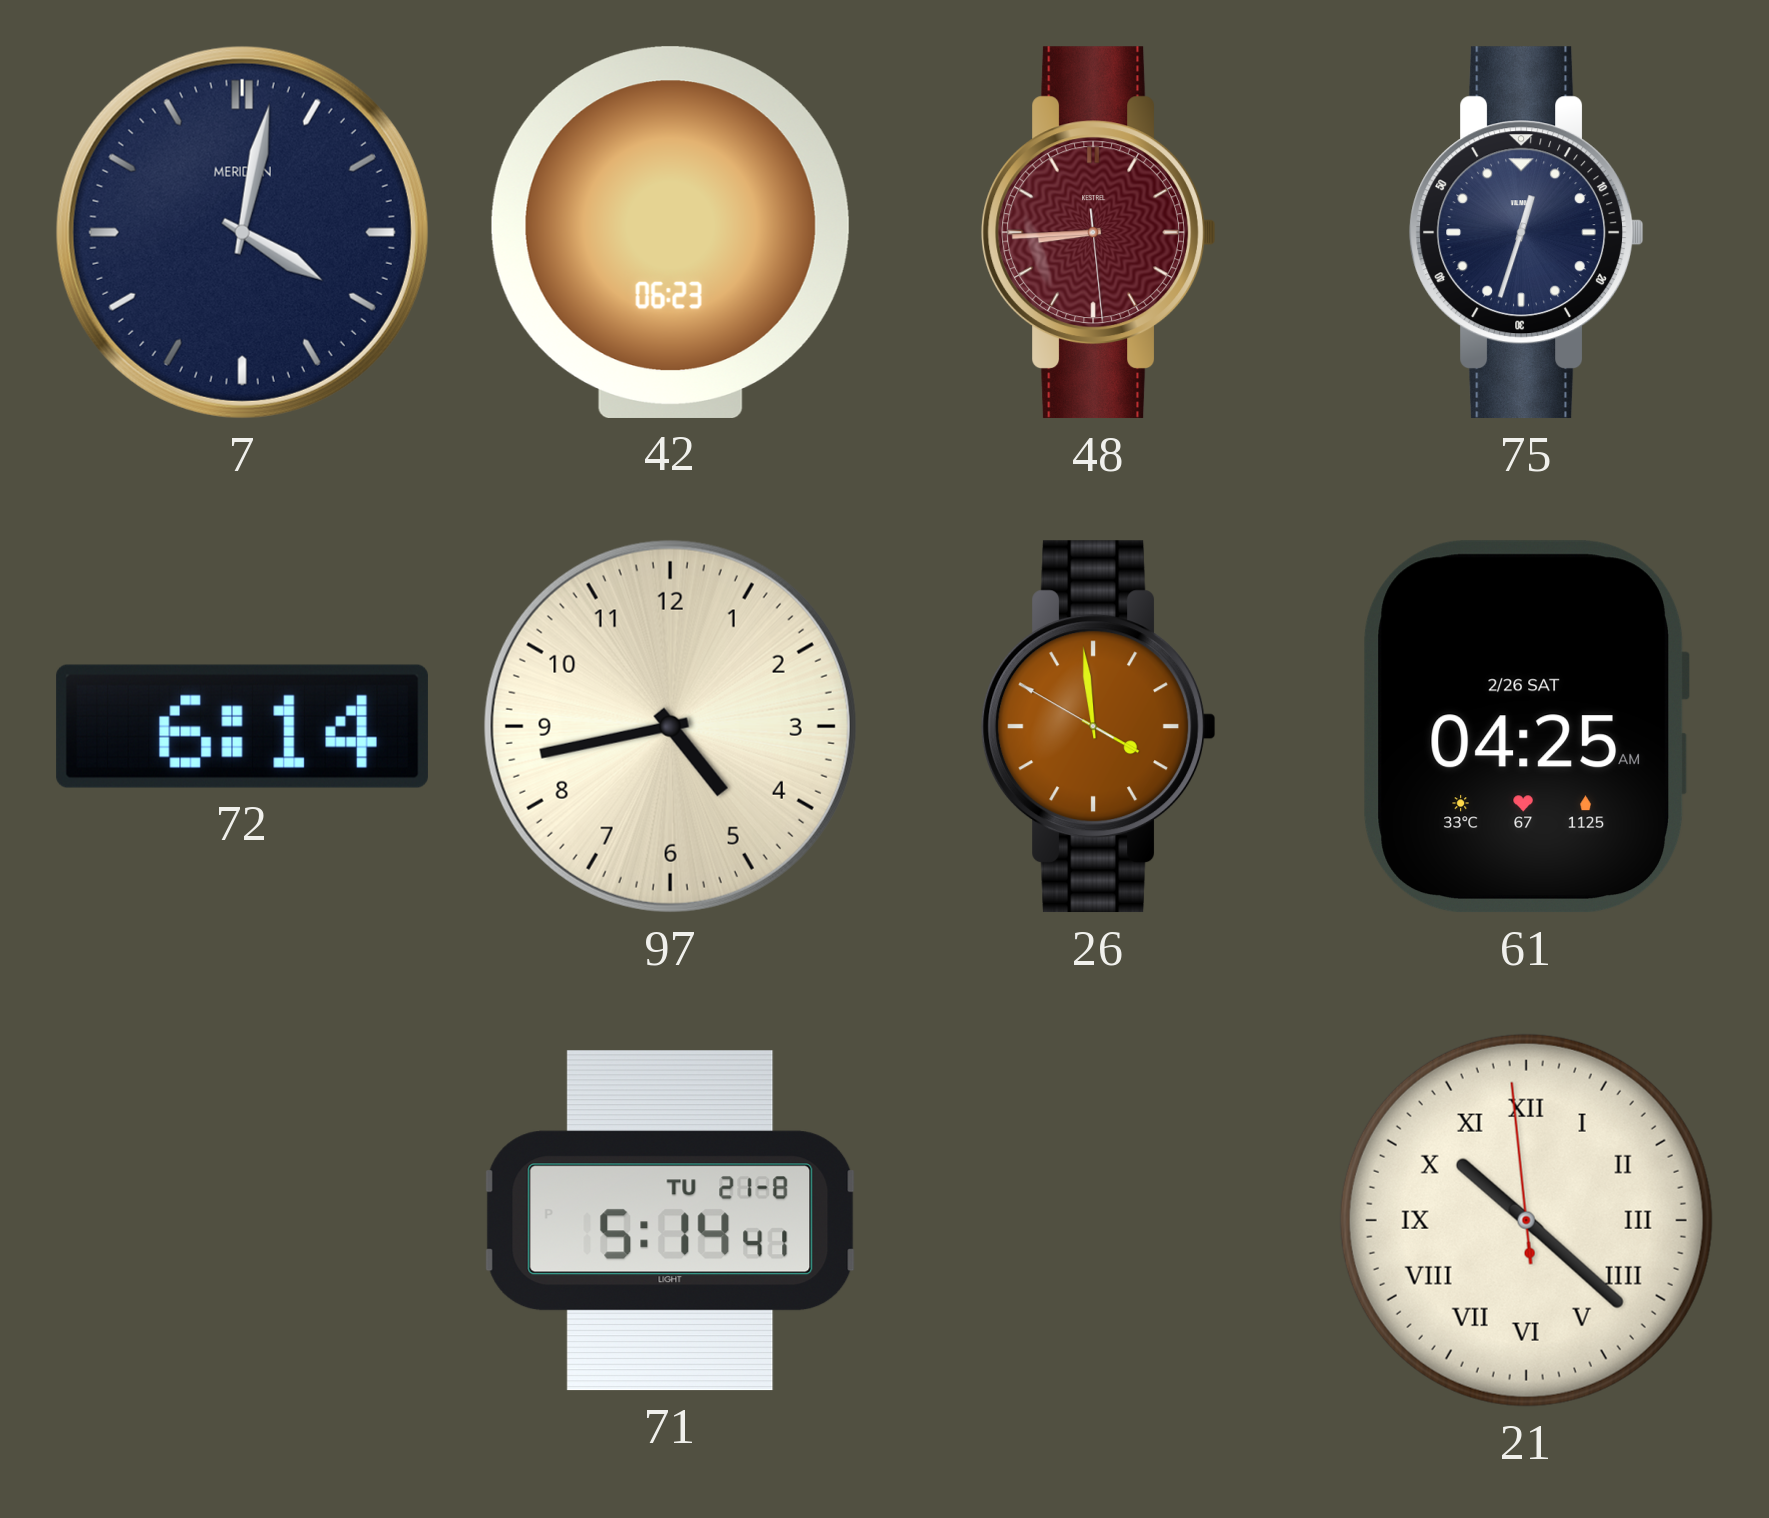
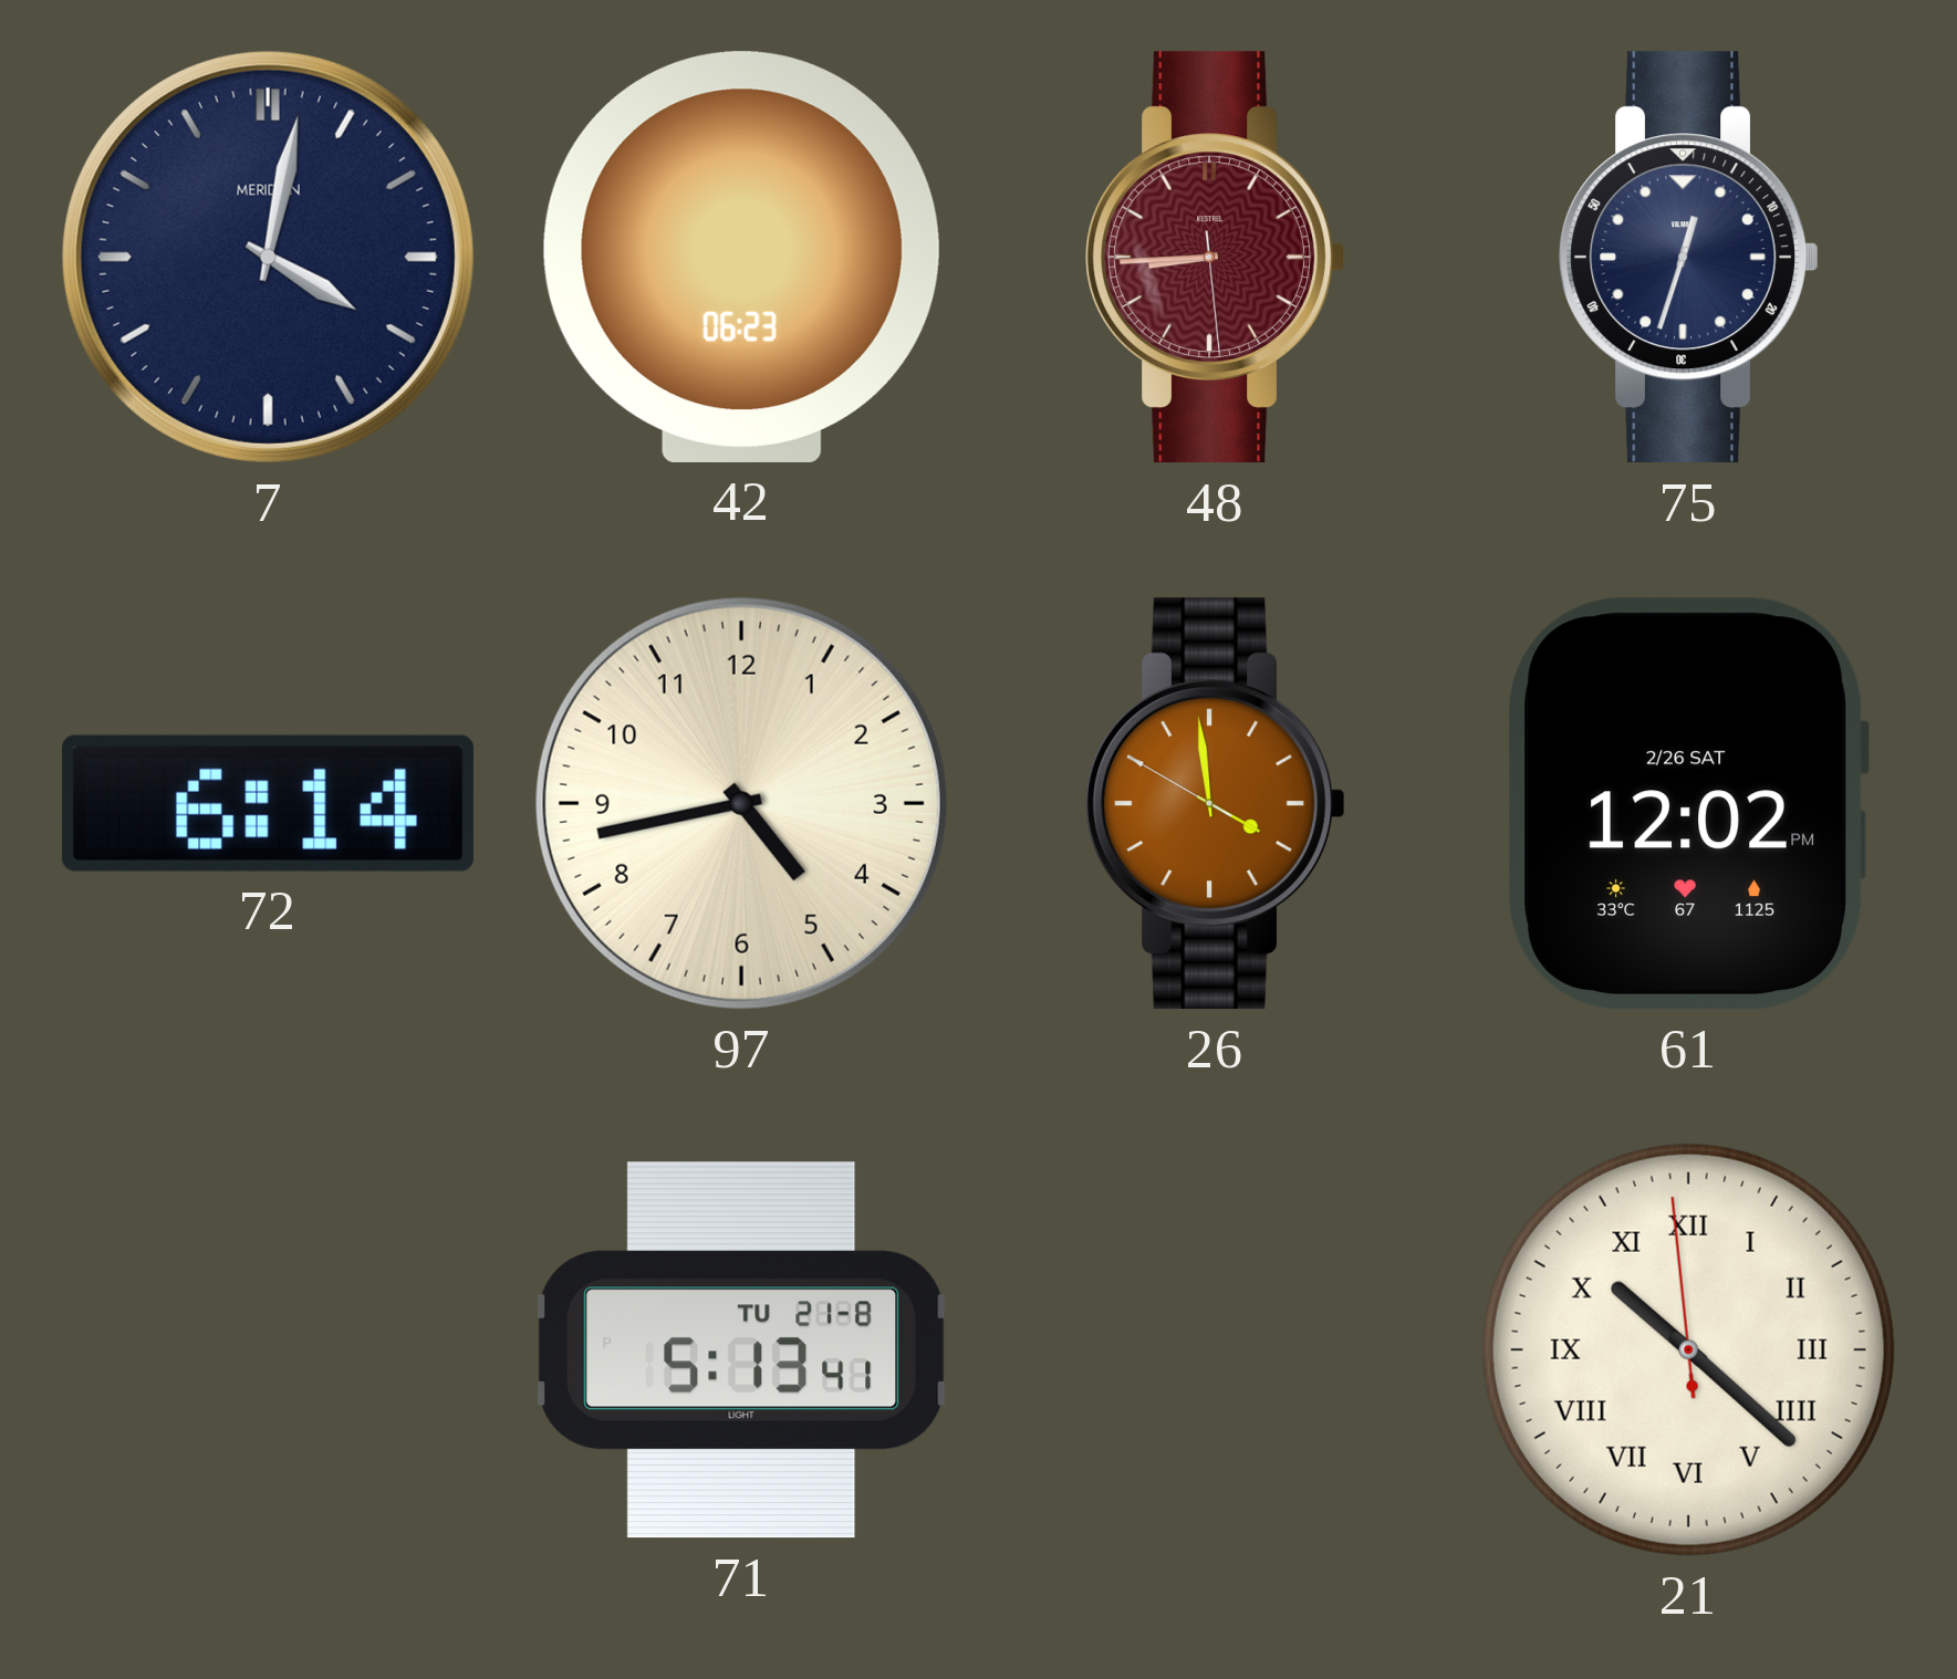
61: 04:25 -> 12:02
71: 5:14 -> 5:13
